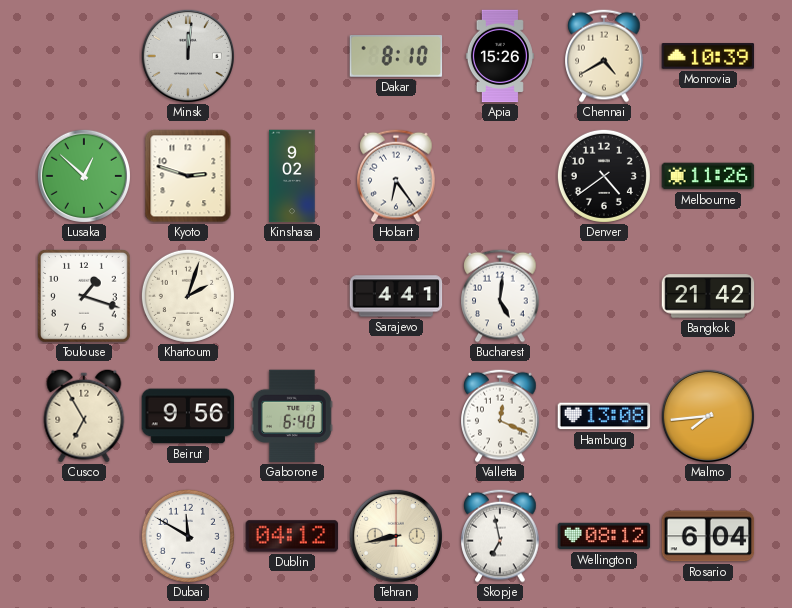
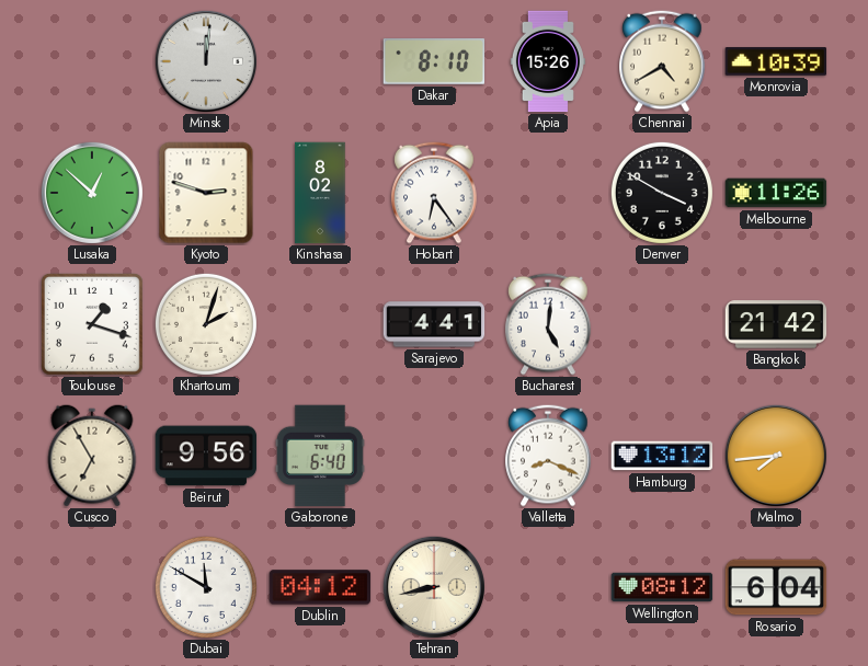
Kinshasa: 9:02 -> 8:02
Denver: 4:39 -> 3:50
Valletta: 12:19 -> 8:19
Hamburg: 13:08 -> 13:12
Skopje: 6:58 -> none
